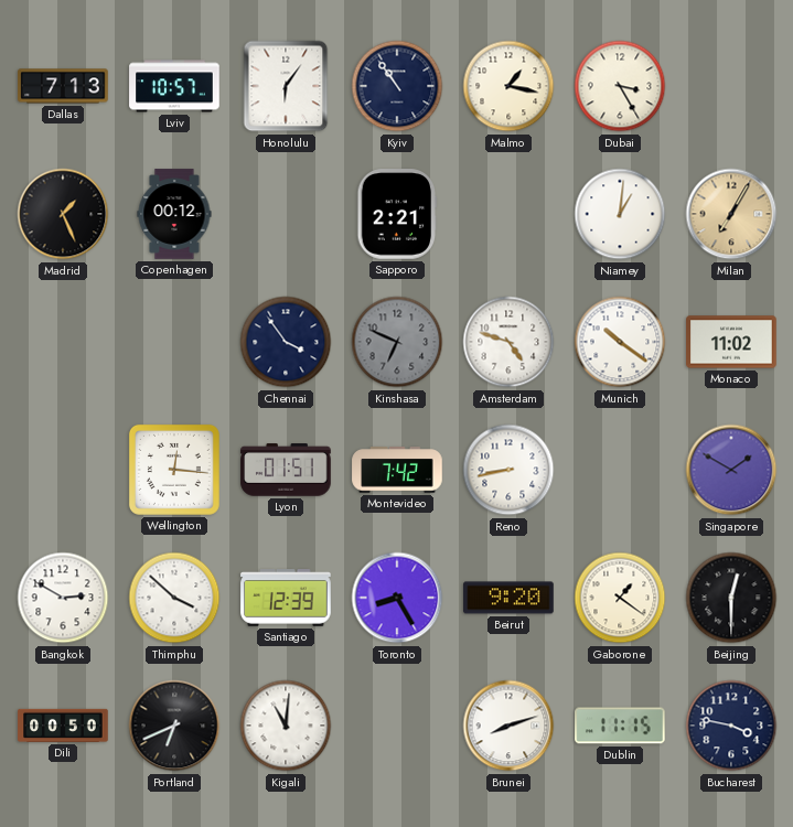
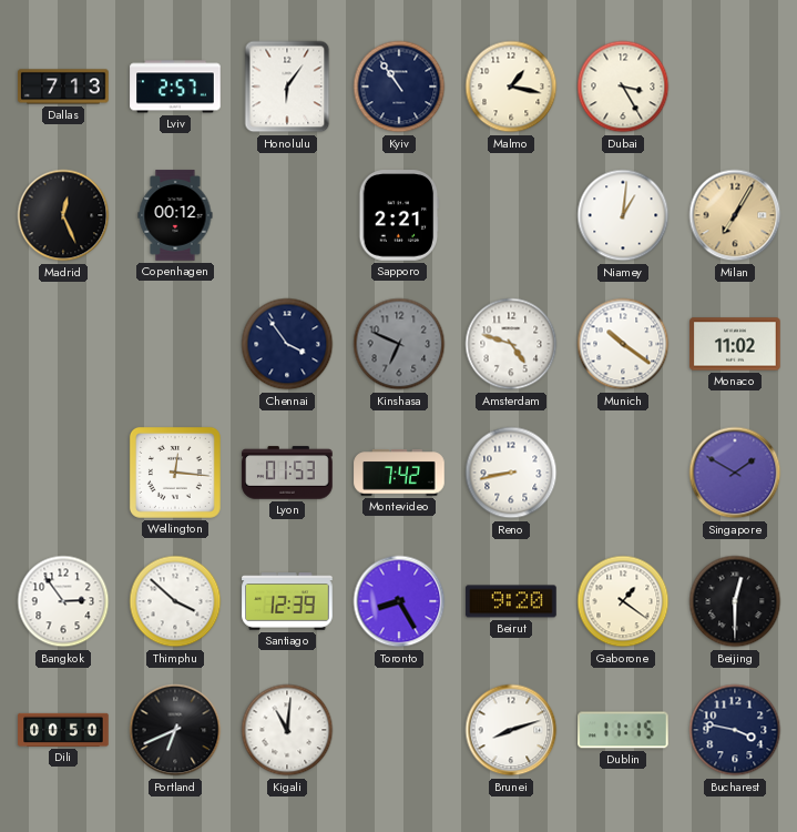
Lviv: 10:57 -> 2:57
Madrid: 1:26 -> 12:26
Lyon: 01:51 -> 01:53
Bangkok: 2:50 -> 2:54
